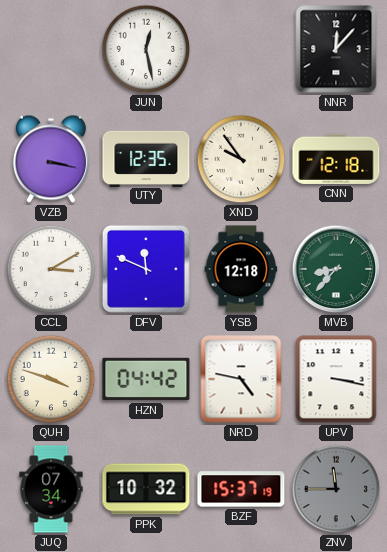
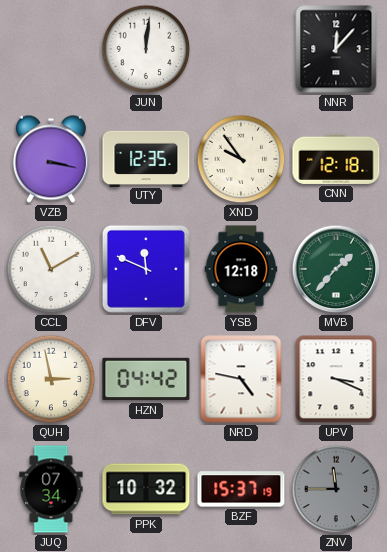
JUN: 12:28 -> 12:01
CCL: 3:10 -> 11:10
MVB: 8:37 -> 1:37
QUH: 3:48 -> 2:58
UPV: 3:17 -> 3:19
